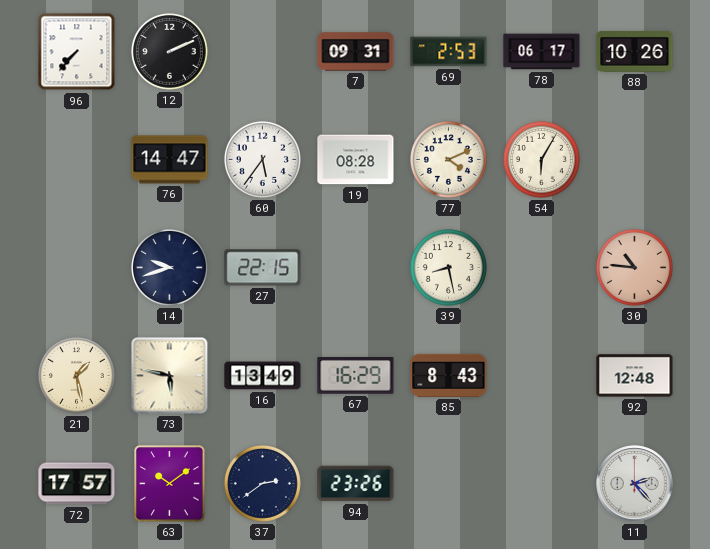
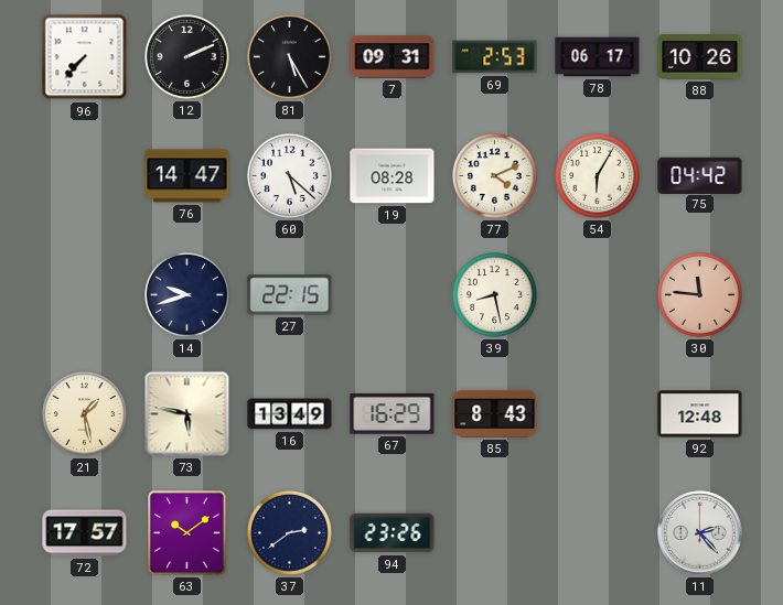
81: none -> 5:25
60: 5:36 -> 5:22
75: none -> 04:42
30: 10:46 -> 11:46
